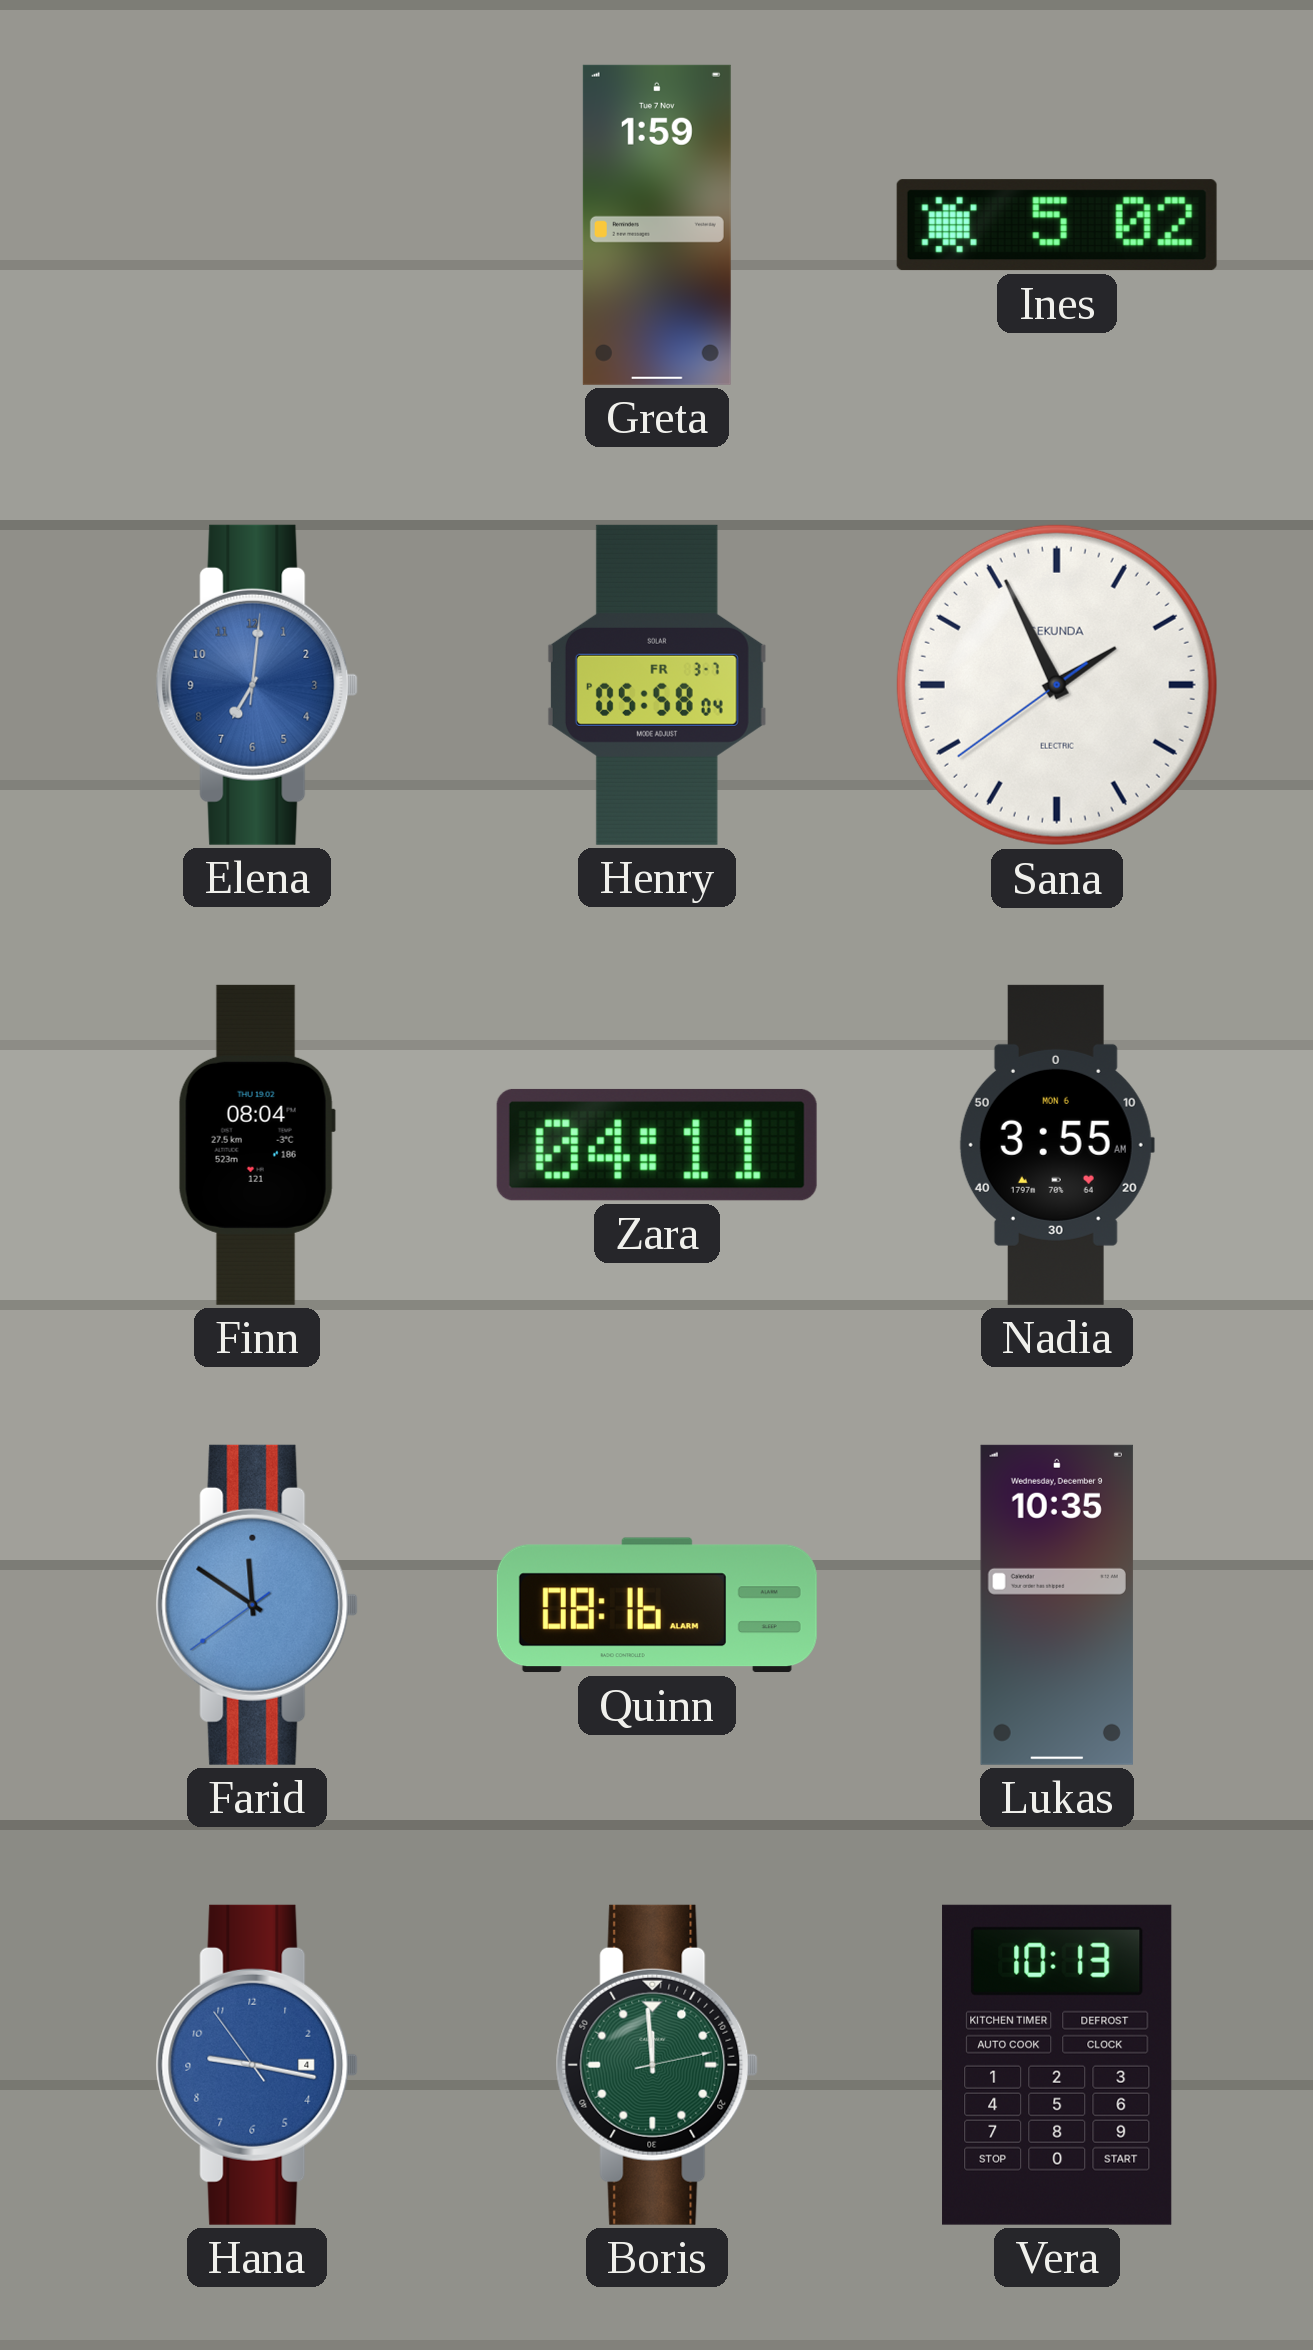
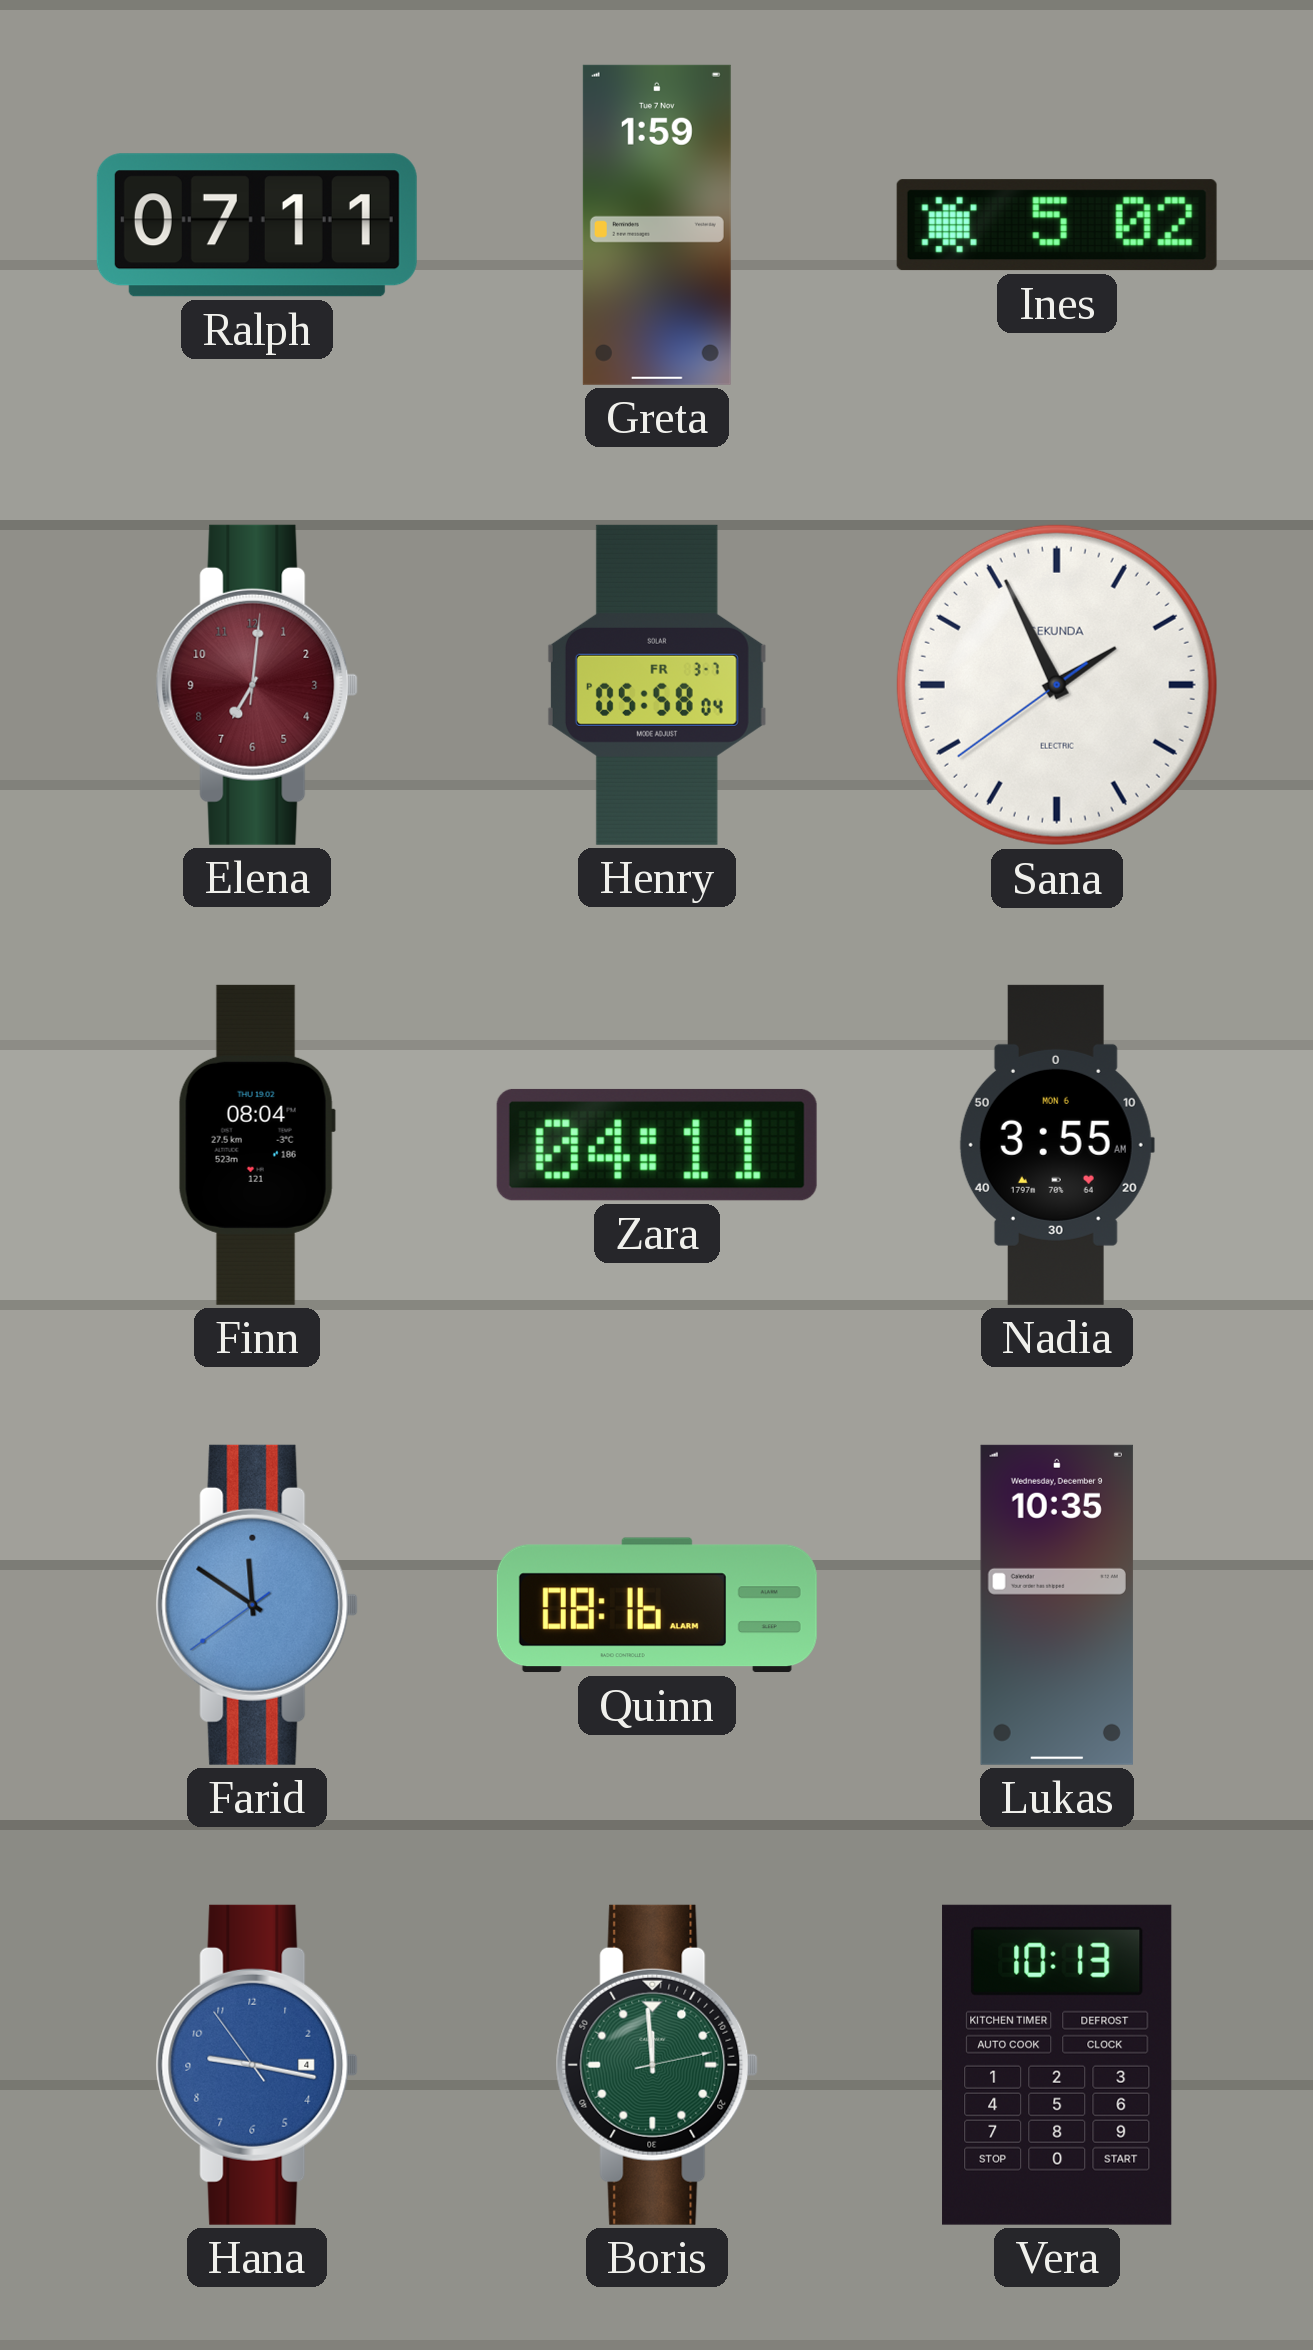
Ralph: none -> 07:11
Elena dial: blue -> burgundy
